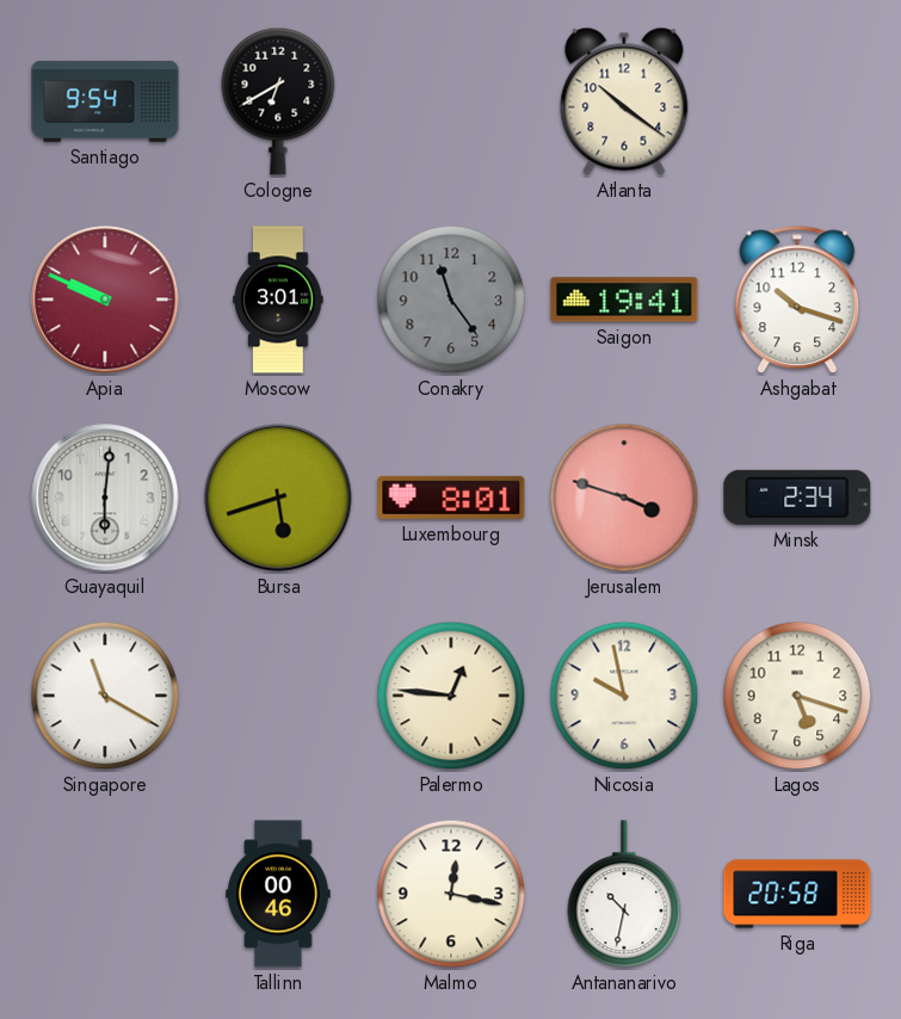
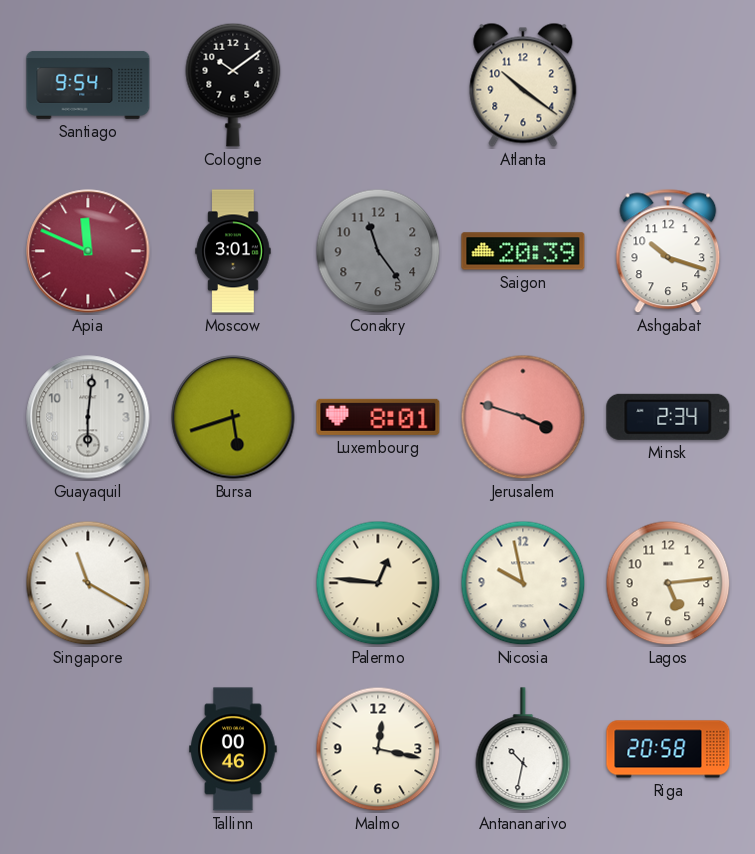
Cologne: 6:40 -> 10:09
Apia: 9:49 -> 11:49
Saigon: 19:41 -> 20:39
Lagos: 5:18 -> 5:14
